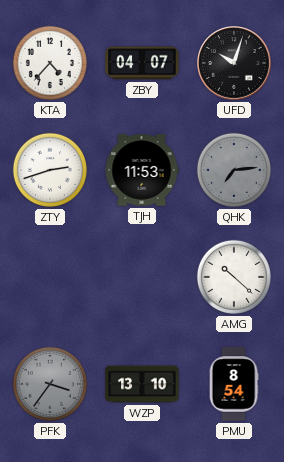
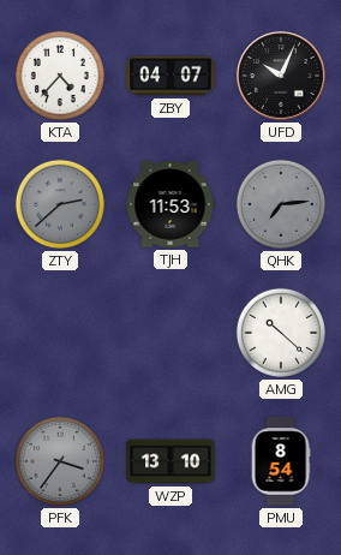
UFD: 10:03 -> 10:04
ZTY: 2:42 -> 2:38
ZTY dial: white -> grey
